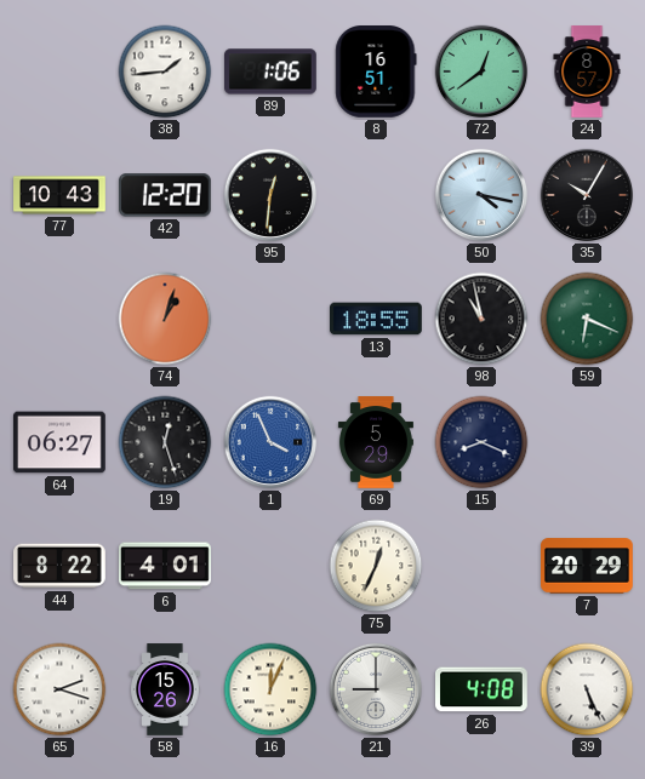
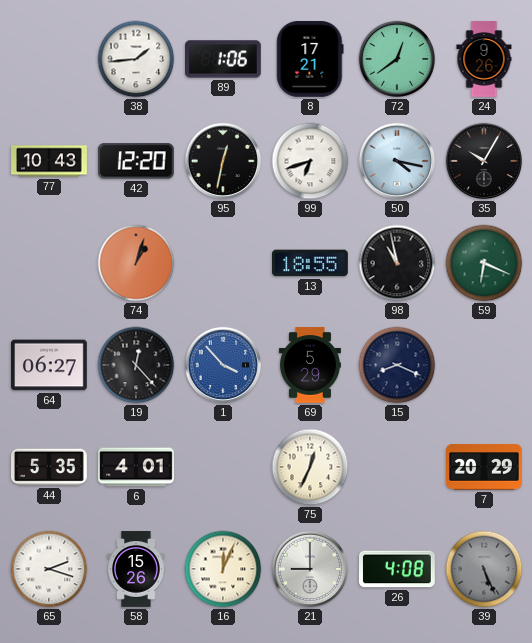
8: 16:51 -> 17:21
24: 8:57 -> 9:26
95: 12:31 -> 12:32
99: none -> 6:42
19: 12:27 -> 12:23
1: 3:56 -> 3:53
44: 8:22 -> 5:35
39 dial: white -> grey
